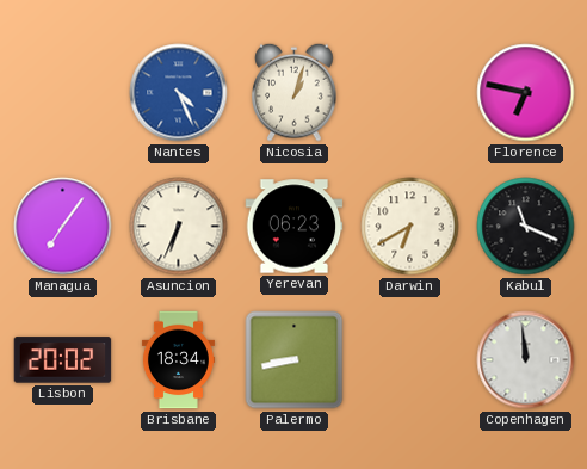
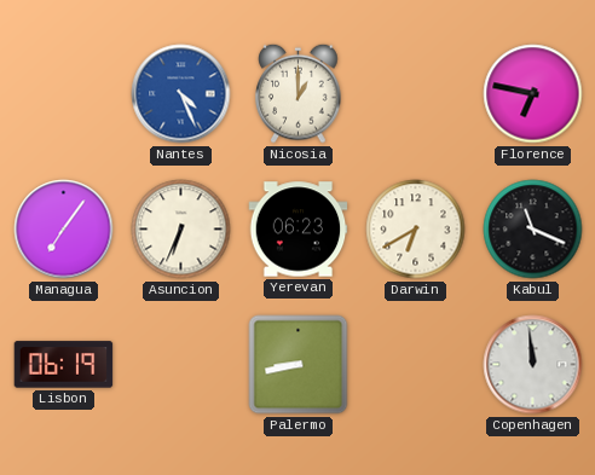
Nicosia: 1:03 -> 1:00
Lisbon: 20:02 -> 06:19
Brisbane: 18:34 -> none
